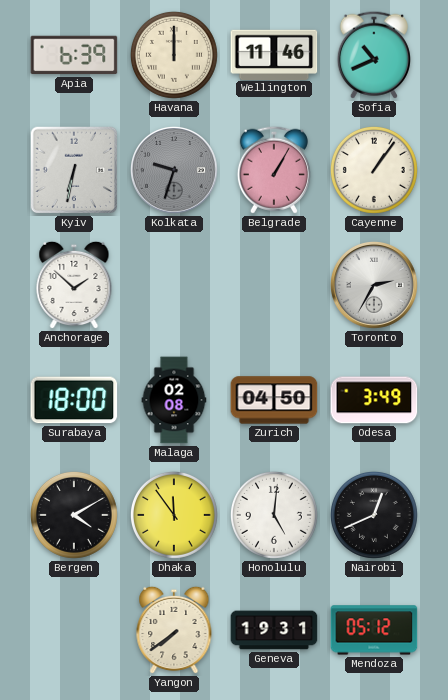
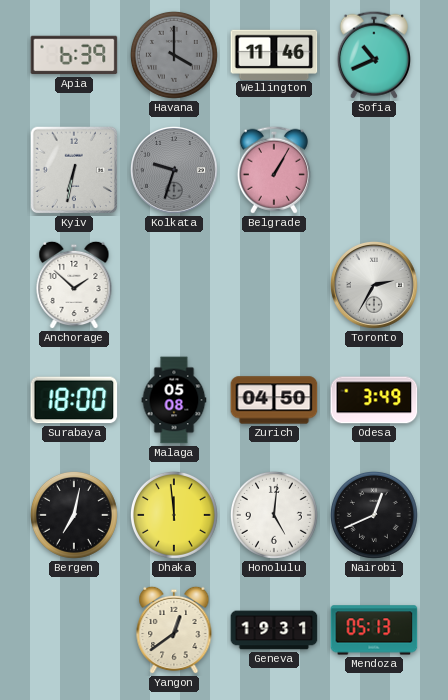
Havana: 12:00 -> 4:00
Havana dial: cream -> grey
Cayenne: 1:06 -> none
Malaga: 02:08 -> 05:08
Bergen: 4:10 -> 7:02
Dhaka: 11:54 -> 11:59
Yangon: 7:39 -> 12:39
Mendoza: 05:12 -> 05:13
